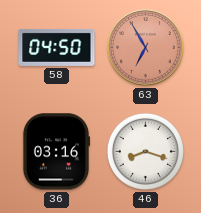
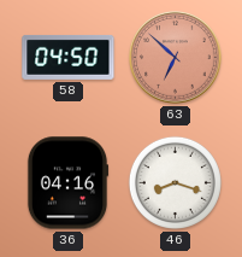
63: 6:55 -> 6:52
36: 03:16 -> 04:16
